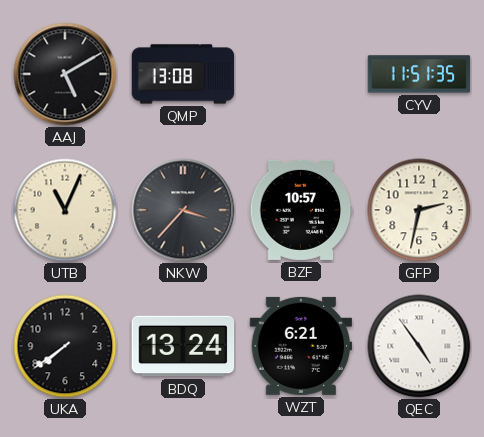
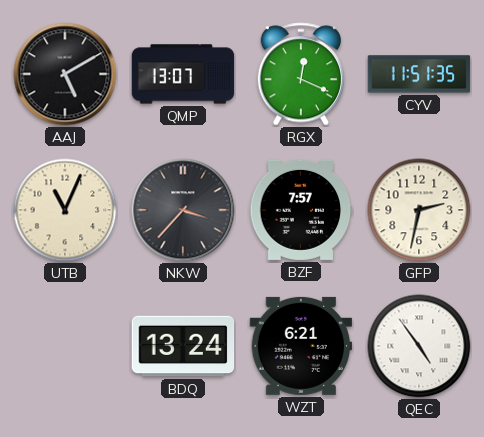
QMP: 13:08 -> 13:07
RGX: none -> 12:19
BZF: 10:57 -> 7:57
UKA: 7:39 -> none
